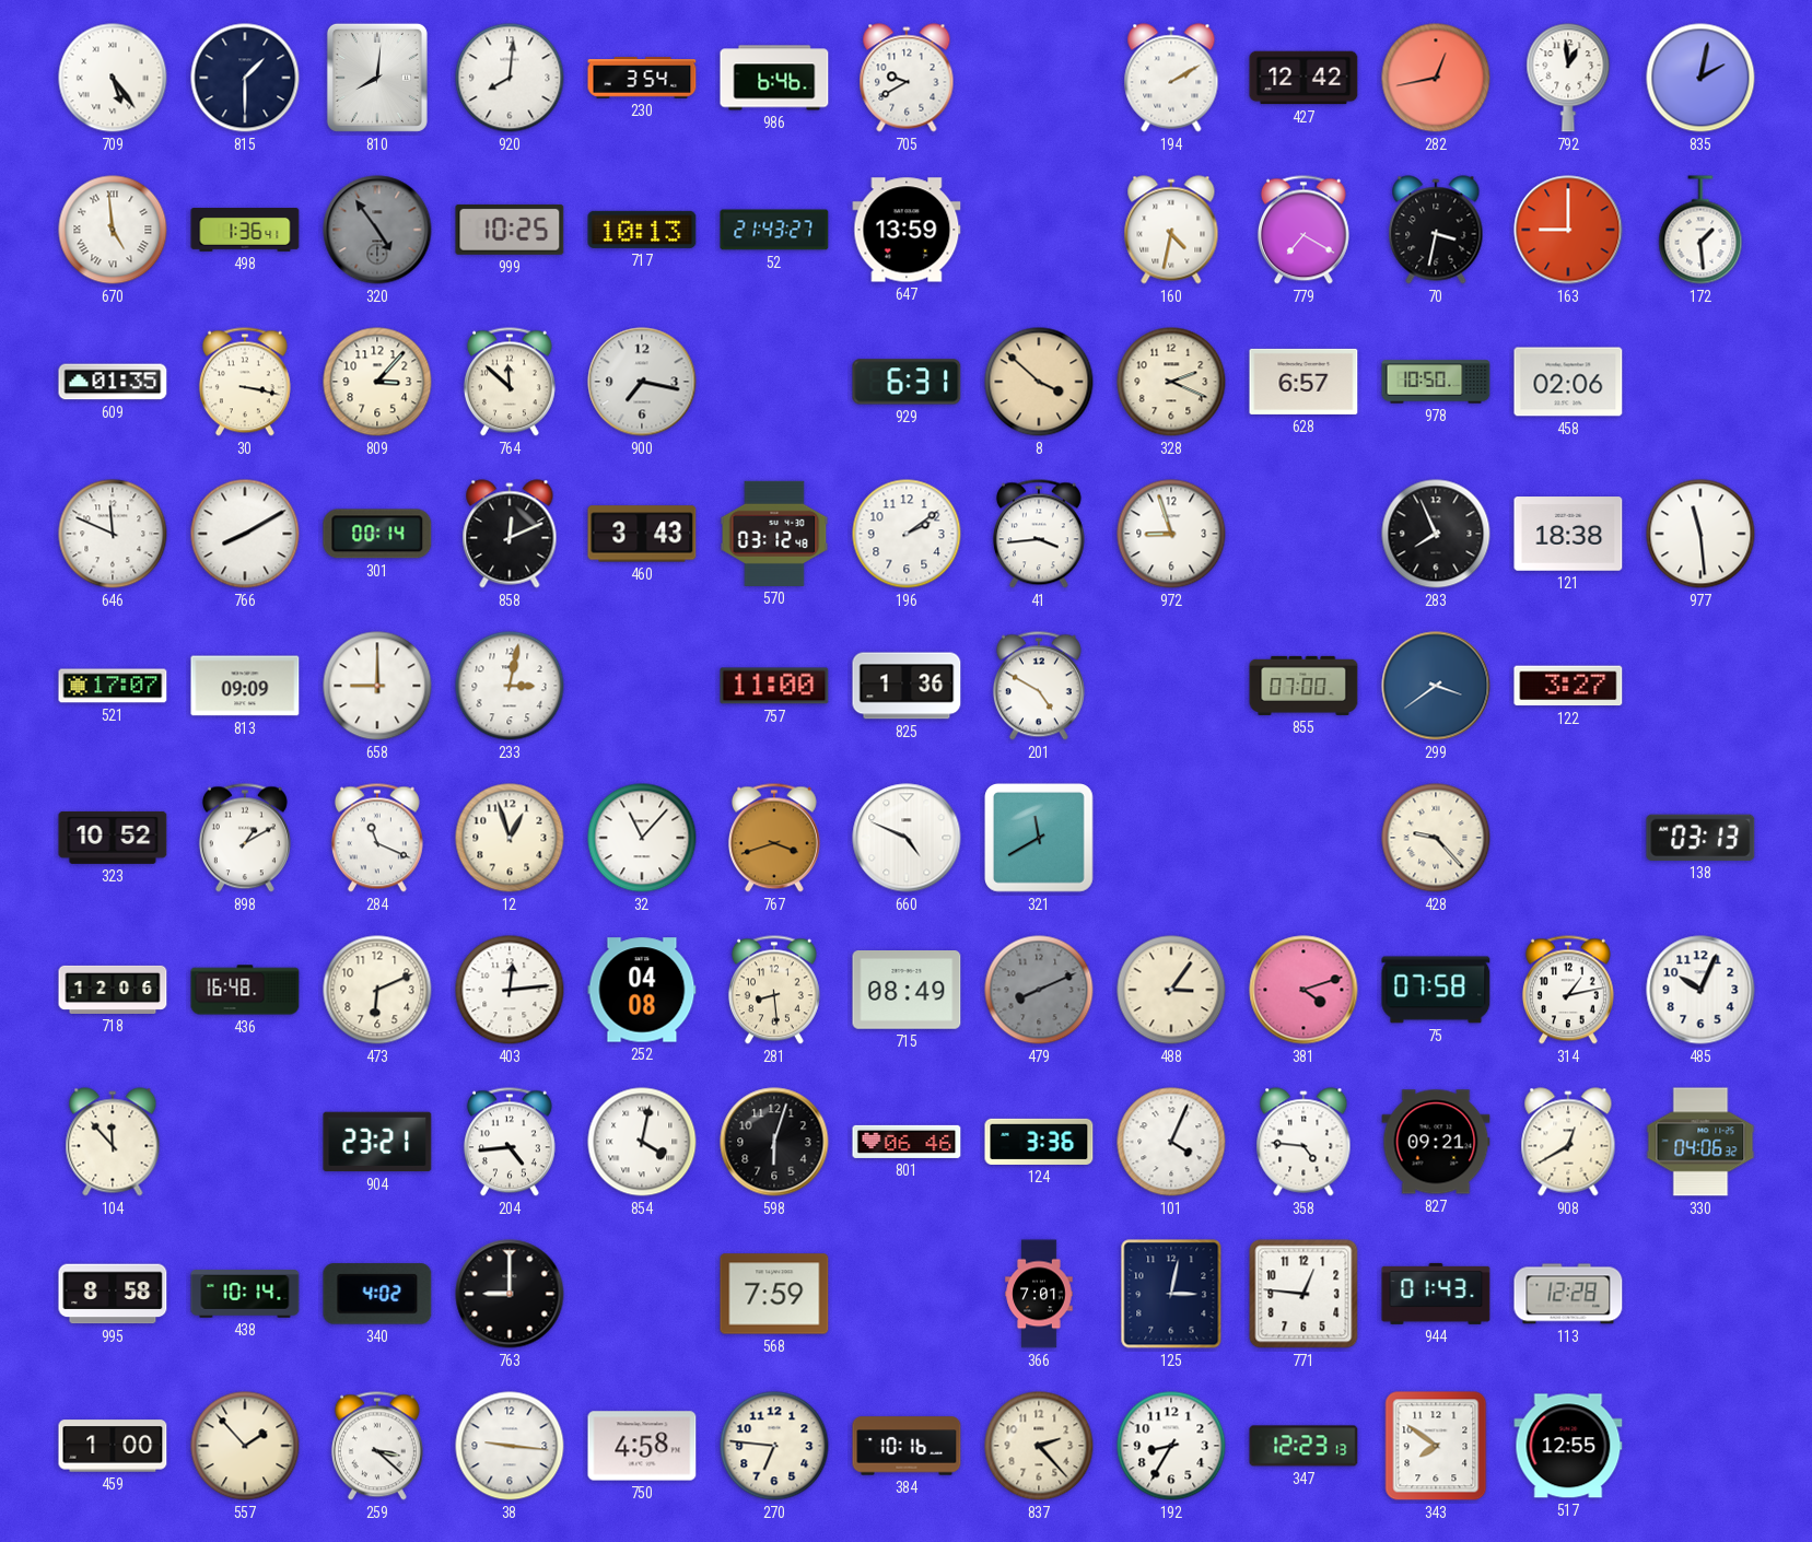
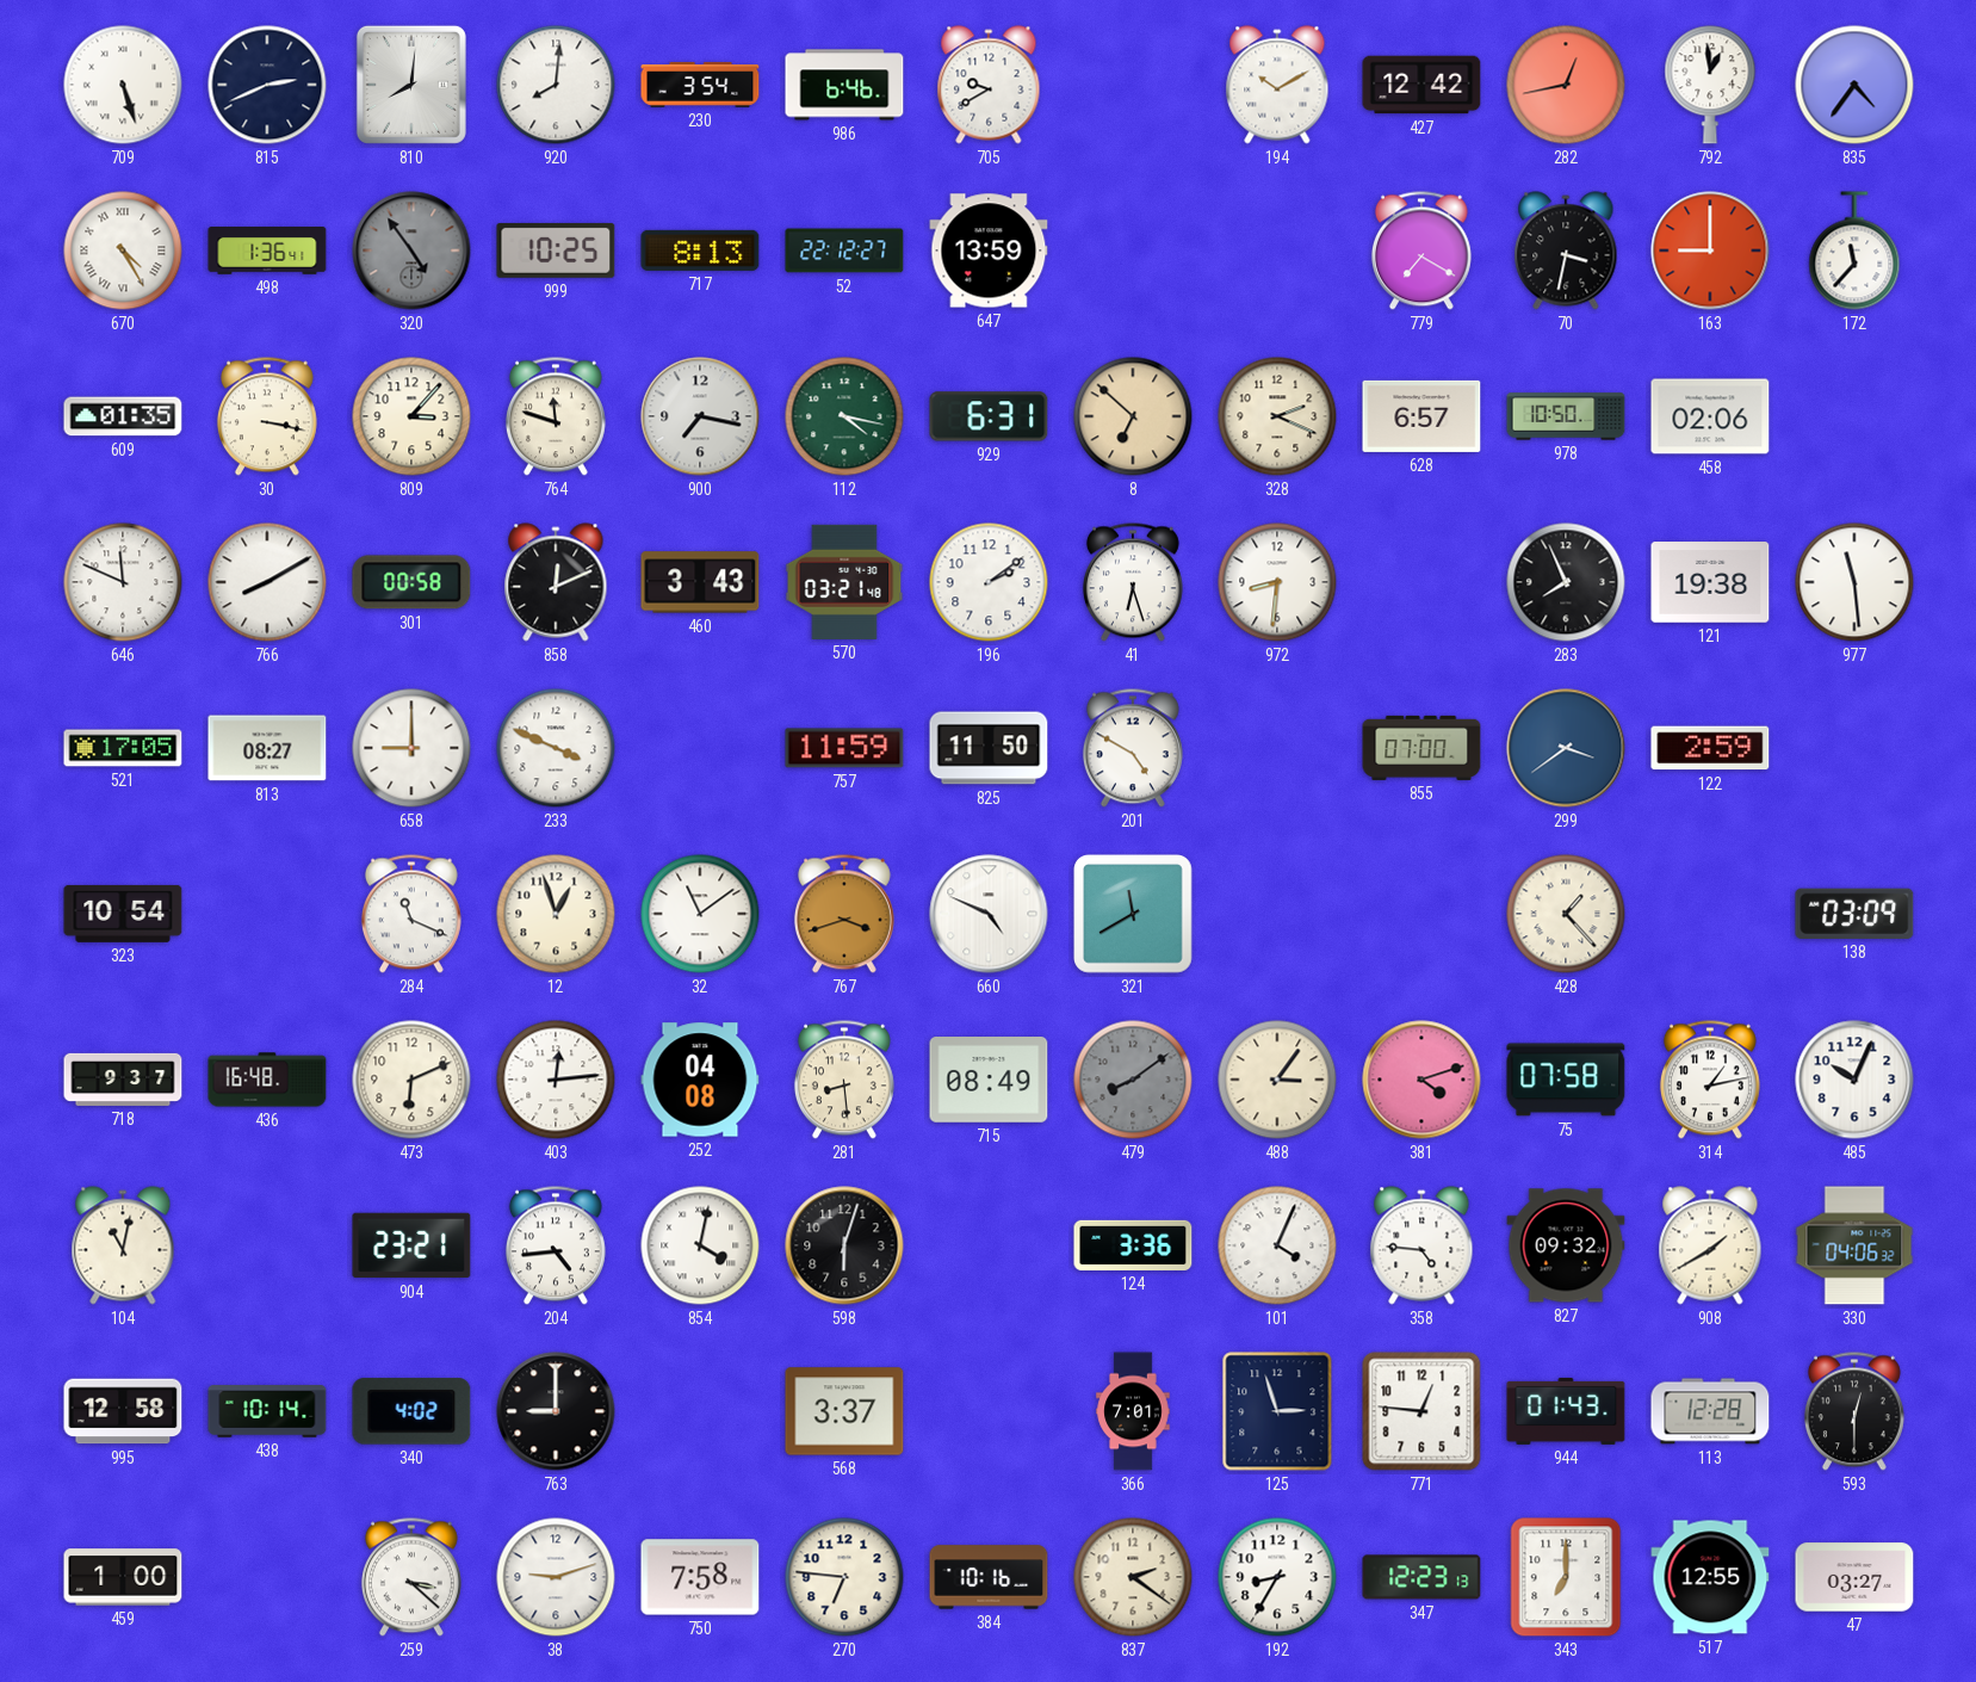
709: 5:24 -> 5:27
815: 1:30 -> 2:41
194: 2:10 -> 10:10
835: 2:02 -> 4:36
670: 4:59 -> 4:25
717: 10:13 -> 8:13
52: 21:43 -> 22:12
160: 4:32 -> none
172: 1:29 -> 11:37
764: 11:52 -> 11:48
112: none -> 4:17
8: 3:52 -> 6:52
301: 00:14 -> 00:58
570: 03:12 -> 03:21
41: 3:44 -> 6:27
972: 8:57 -> 8:31
121: 18:38 -> 19:38
521: 17:07 -> 17:05
813: 09:09 -> 08:27
233: 3:02 -> 3:49
757: 11:00 -> 11:59
825: 1:36 -> 11:50
122: 3:27 -> 2:59
323: 10:52 -> 10:54
898: 1:10 -> none
32: 11:07 -> 11:09
428: 9:23 -> 1:23
138: 03:13 -> 03:09
718: 12:06 -> 9:37
479: 8:11 -> 8:09
104: 11:53 -> 11:02
801: 06:46 -> none
827: 09:21 -> 09:32
908: 12:40 -> 1:40
995: 8:58 -> 12:58
568: 7:59 -> 3:37
125: 3:02 -> 2:57
593: none -> 12:30
557: 1:53 -> none
38: 9:16 -> 9:12
750: 4:58 -> 7:58
837: 2:23 -> 2:21
343: 7:51 -> 7:00
47: none -> 03:27
